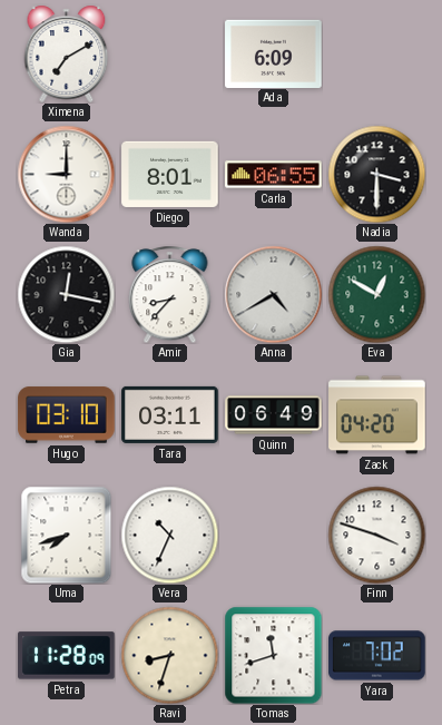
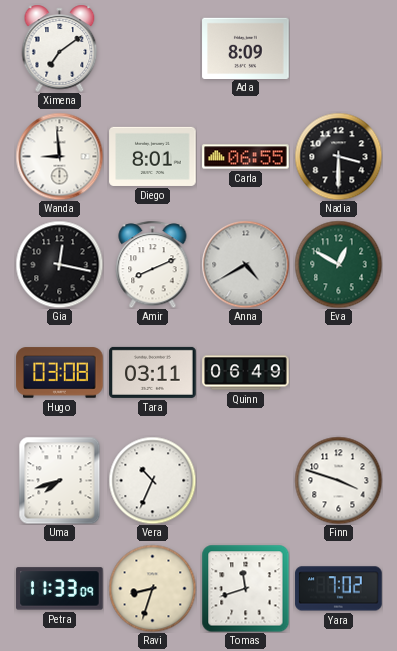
Ximena: 7:10 -> 7:09
Ada: 6:09 -> 8:09
Wanda: 9:00 -> 8:59
Amir: 8:37 -> 8:11
Hugo: 03:10 -> 03:08
Zack: 04:20 -> none
Petra: 11:28 -> 11:33
